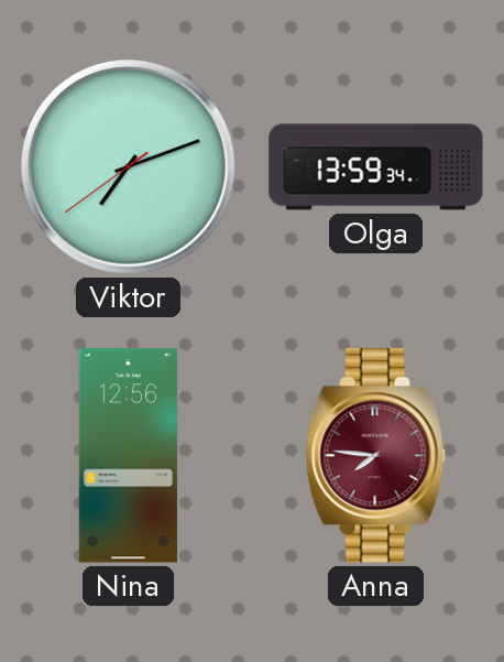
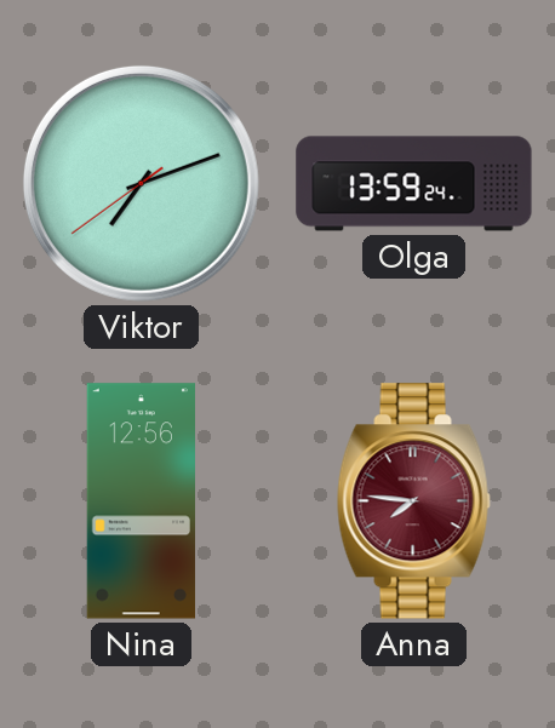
Olga: 13:59:34 -> 13:59:24
